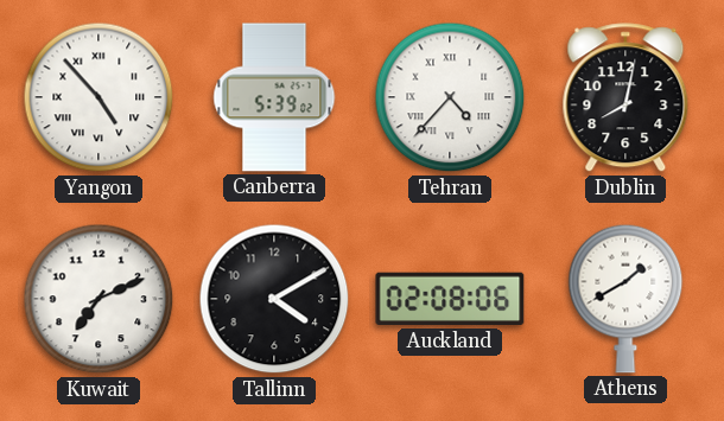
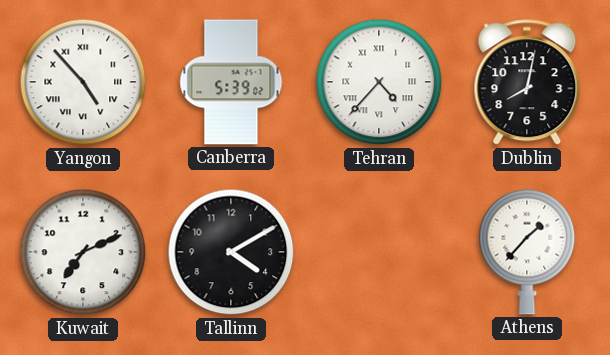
Auckland: 02:08 -> none
Athens: 1:40 -> 1:37
